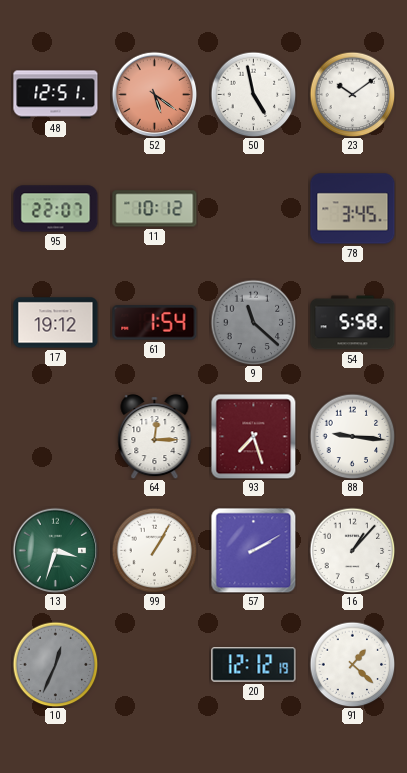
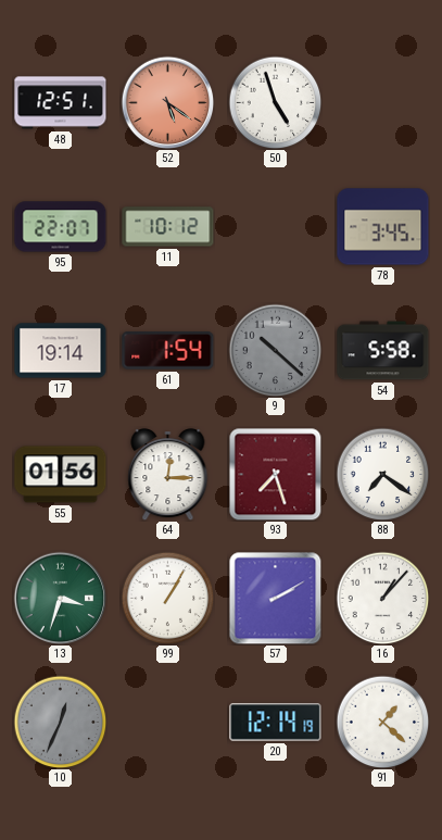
50: 4:58 -> 4:57
23: 10:09 -> none
17: 19:12 -> 19:14
9: 11:22 -> 10:22
55: none -> 01:56
88: 9:16 -> 7:21
20: 12:12 -> 12:14
